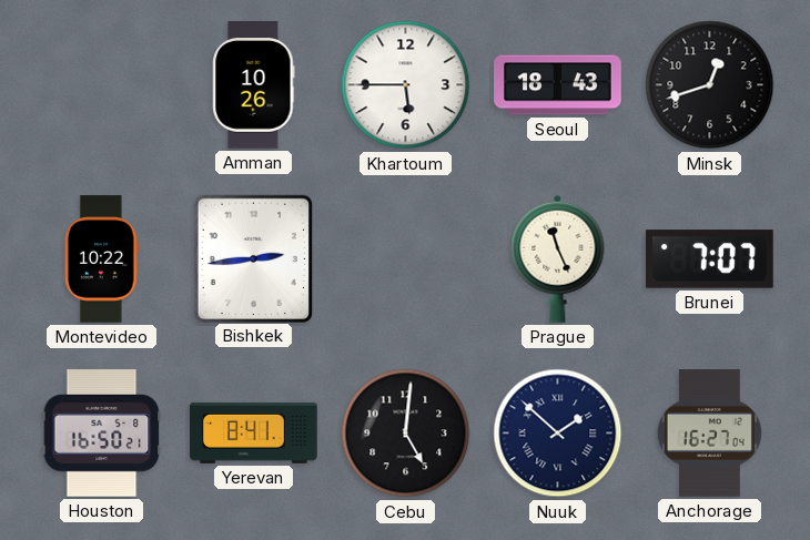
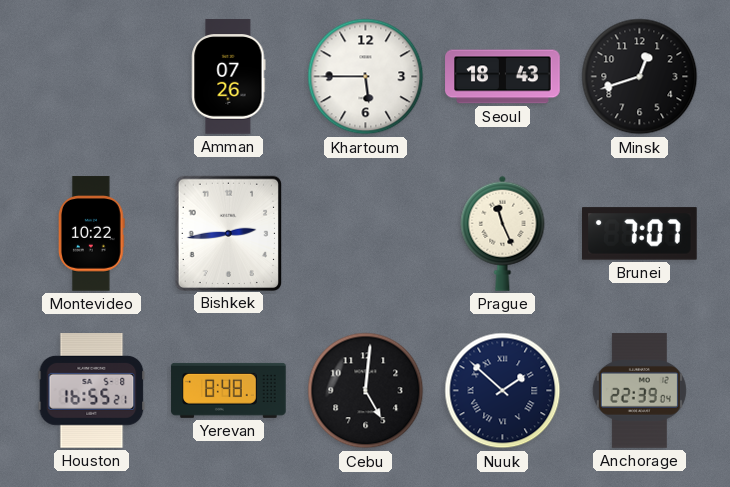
Amman: 10:26 -> 07:26
Houston: 16:50 -> 16:55
Yerevan: 8:41 -> 8:48
Anchorage: 16:27 -> 22:39
